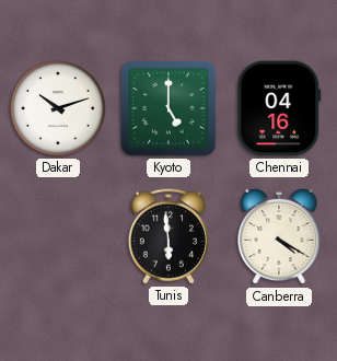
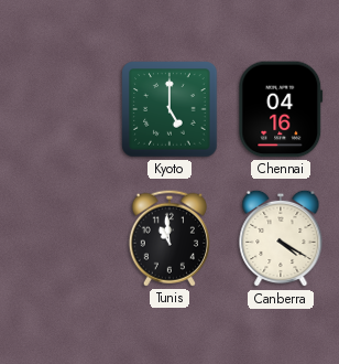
Dakar: 10:12 -> none
Tunis: 5:59 -> 10:59
